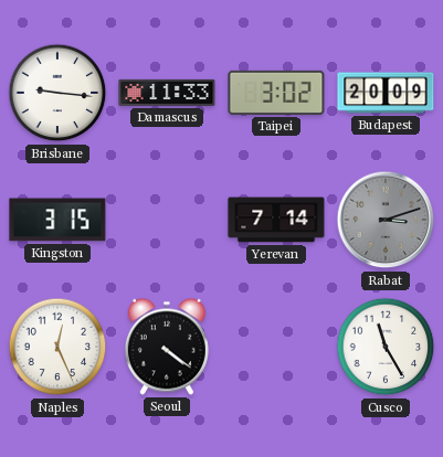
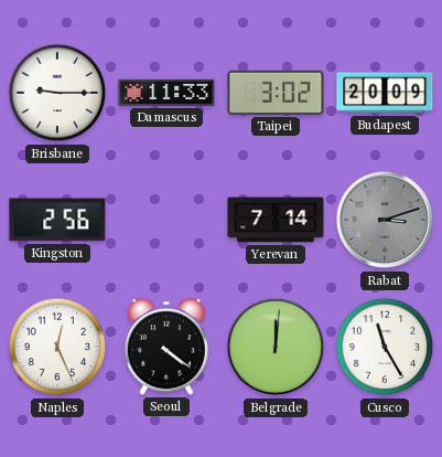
Brisbane: 9:16 -> 9:15
Kingston: 3:15 -> 2:56
Belgrade: none -> 12:01
